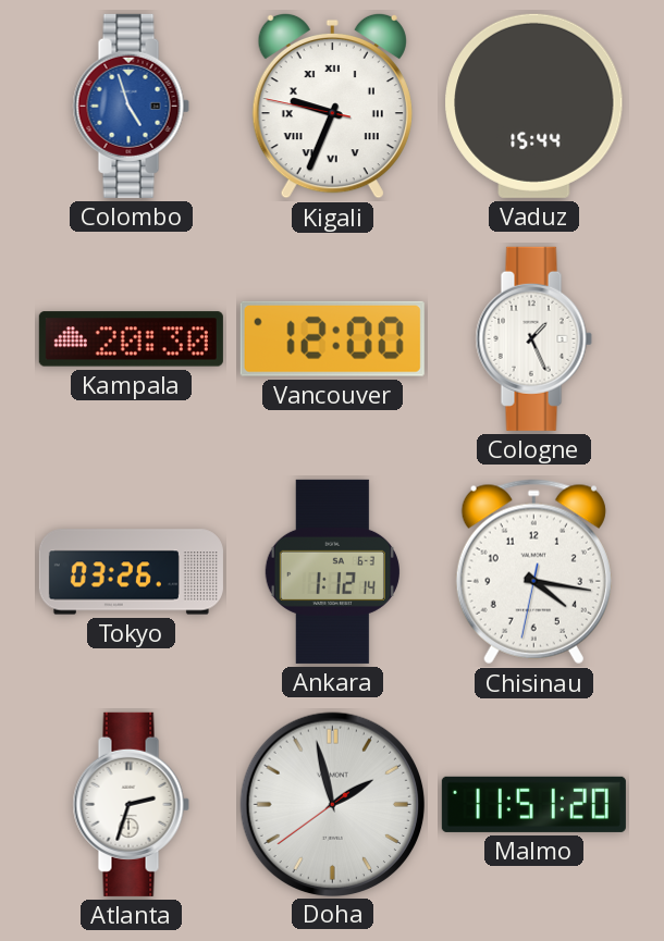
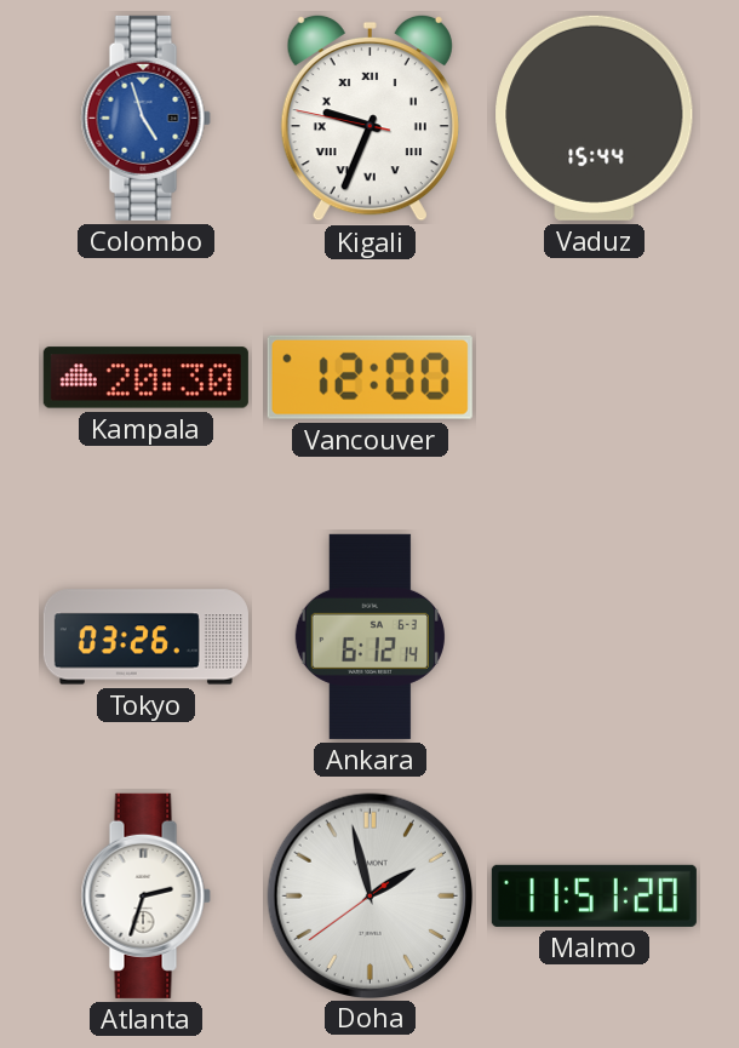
Cologne: 1:26 -> none
Ankara: 1:12 -> 6:12
Chisinau: 4:16 -> none
